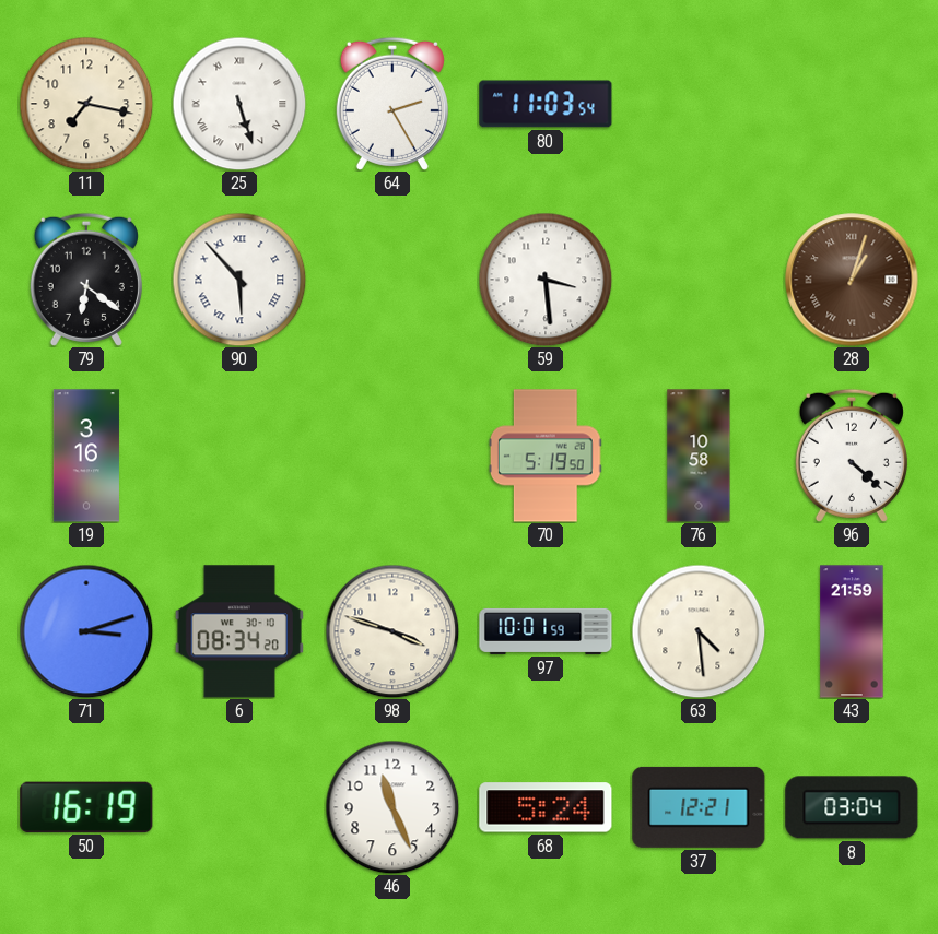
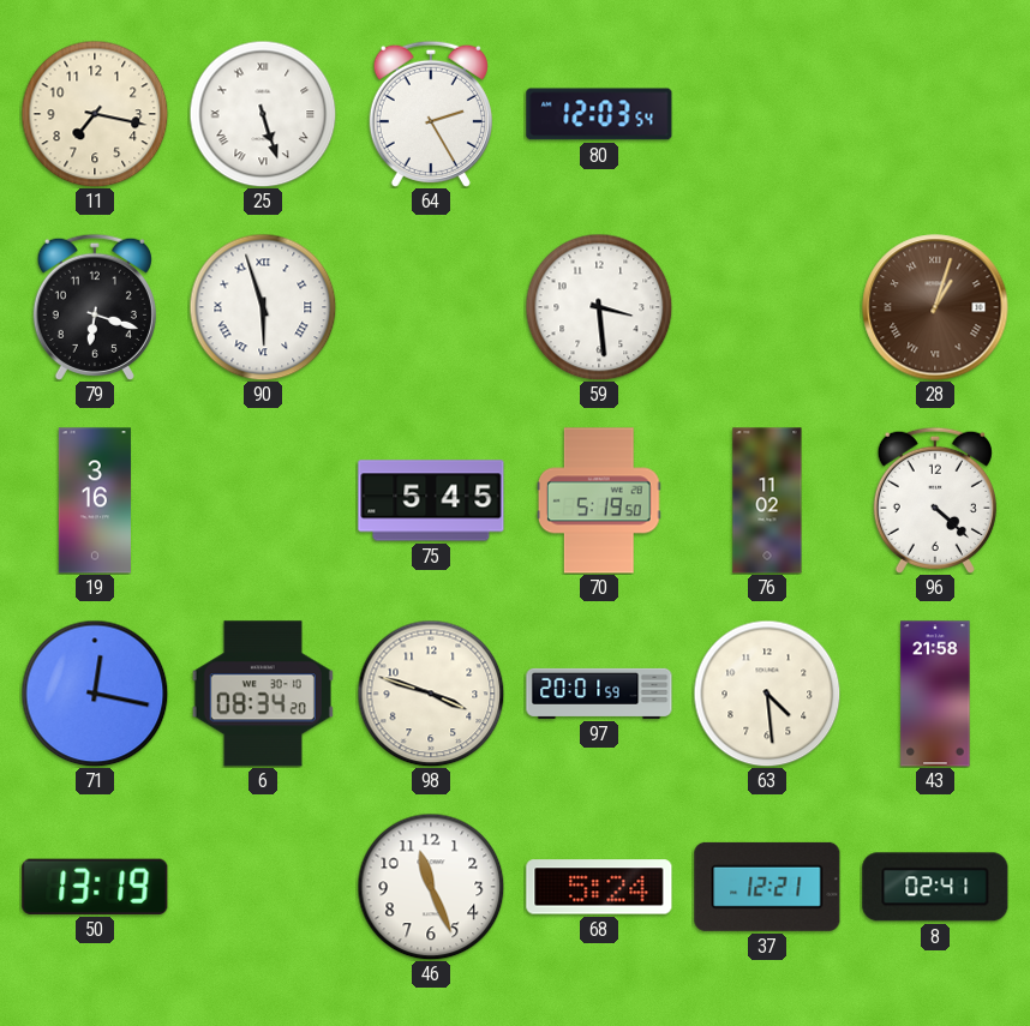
80: 11:03 -> 12:03
79: 6:21 -> 6:18
90: 5:53 -> 5:57
75: none -> 5:45
76: 10:58 -> 11:02
71: 3:12 -> 12:17
97: 10:01 -> 20:01
43: 21:59 -> 21:58
50: 16:19 -> 13:19
8: 03:04 -> 02:41
